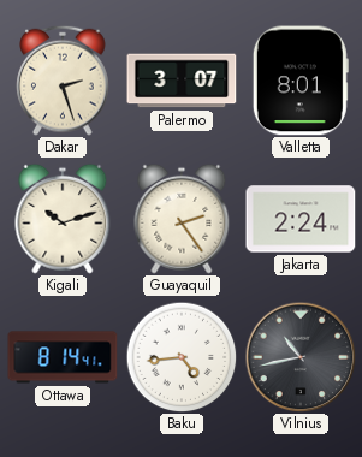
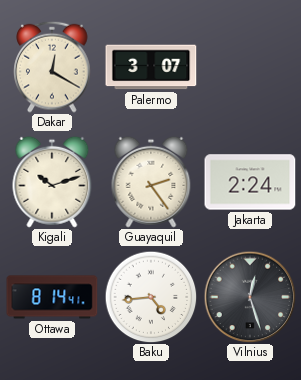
Dakar: 2:27 -> 12:20
Valletta: 8:01 -> none
Vilnius: 10:43 -> 12:27
